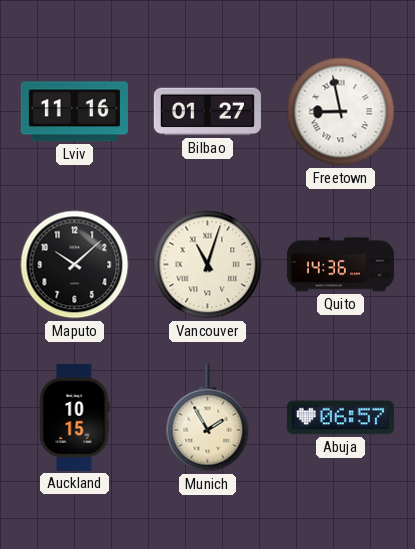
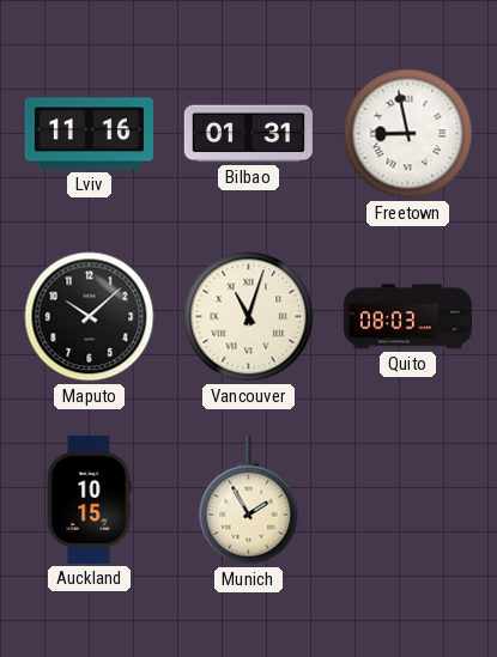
Bilbao: 01:27 -> 01:31
Quito: 14:36 -> 08:03
Abuja: 06:57 -> none
